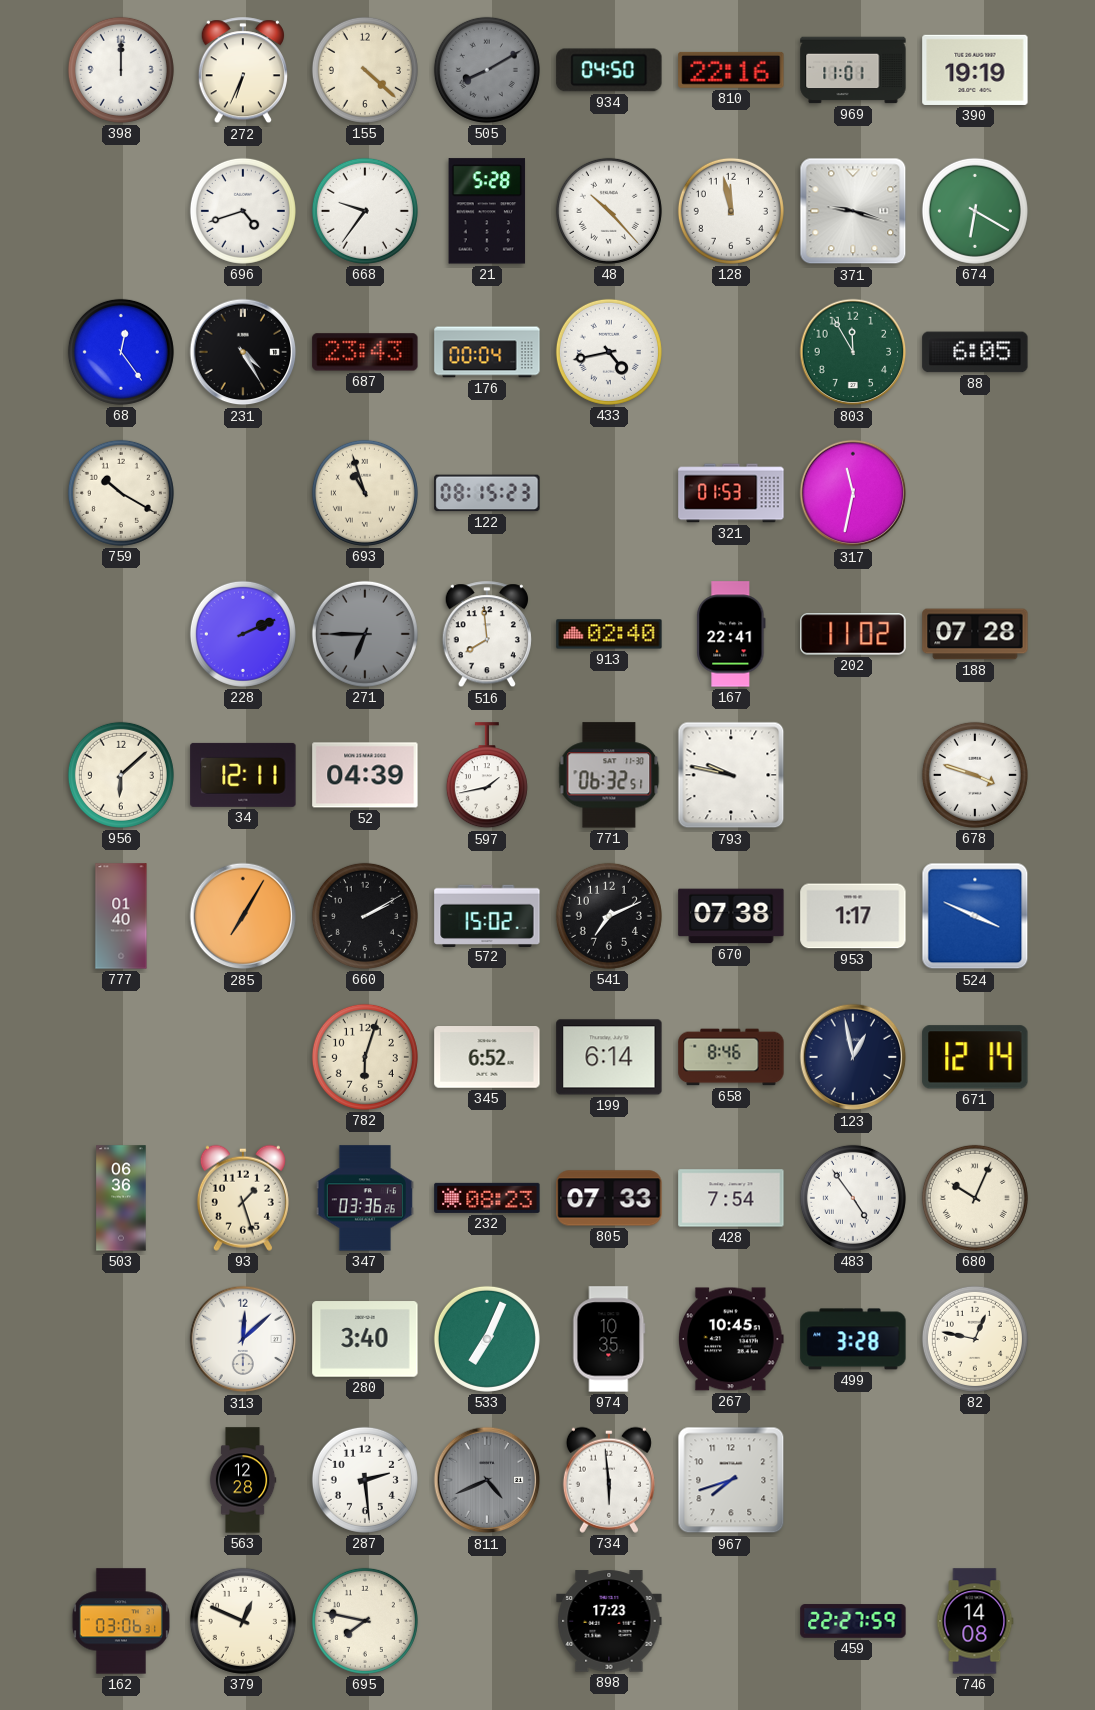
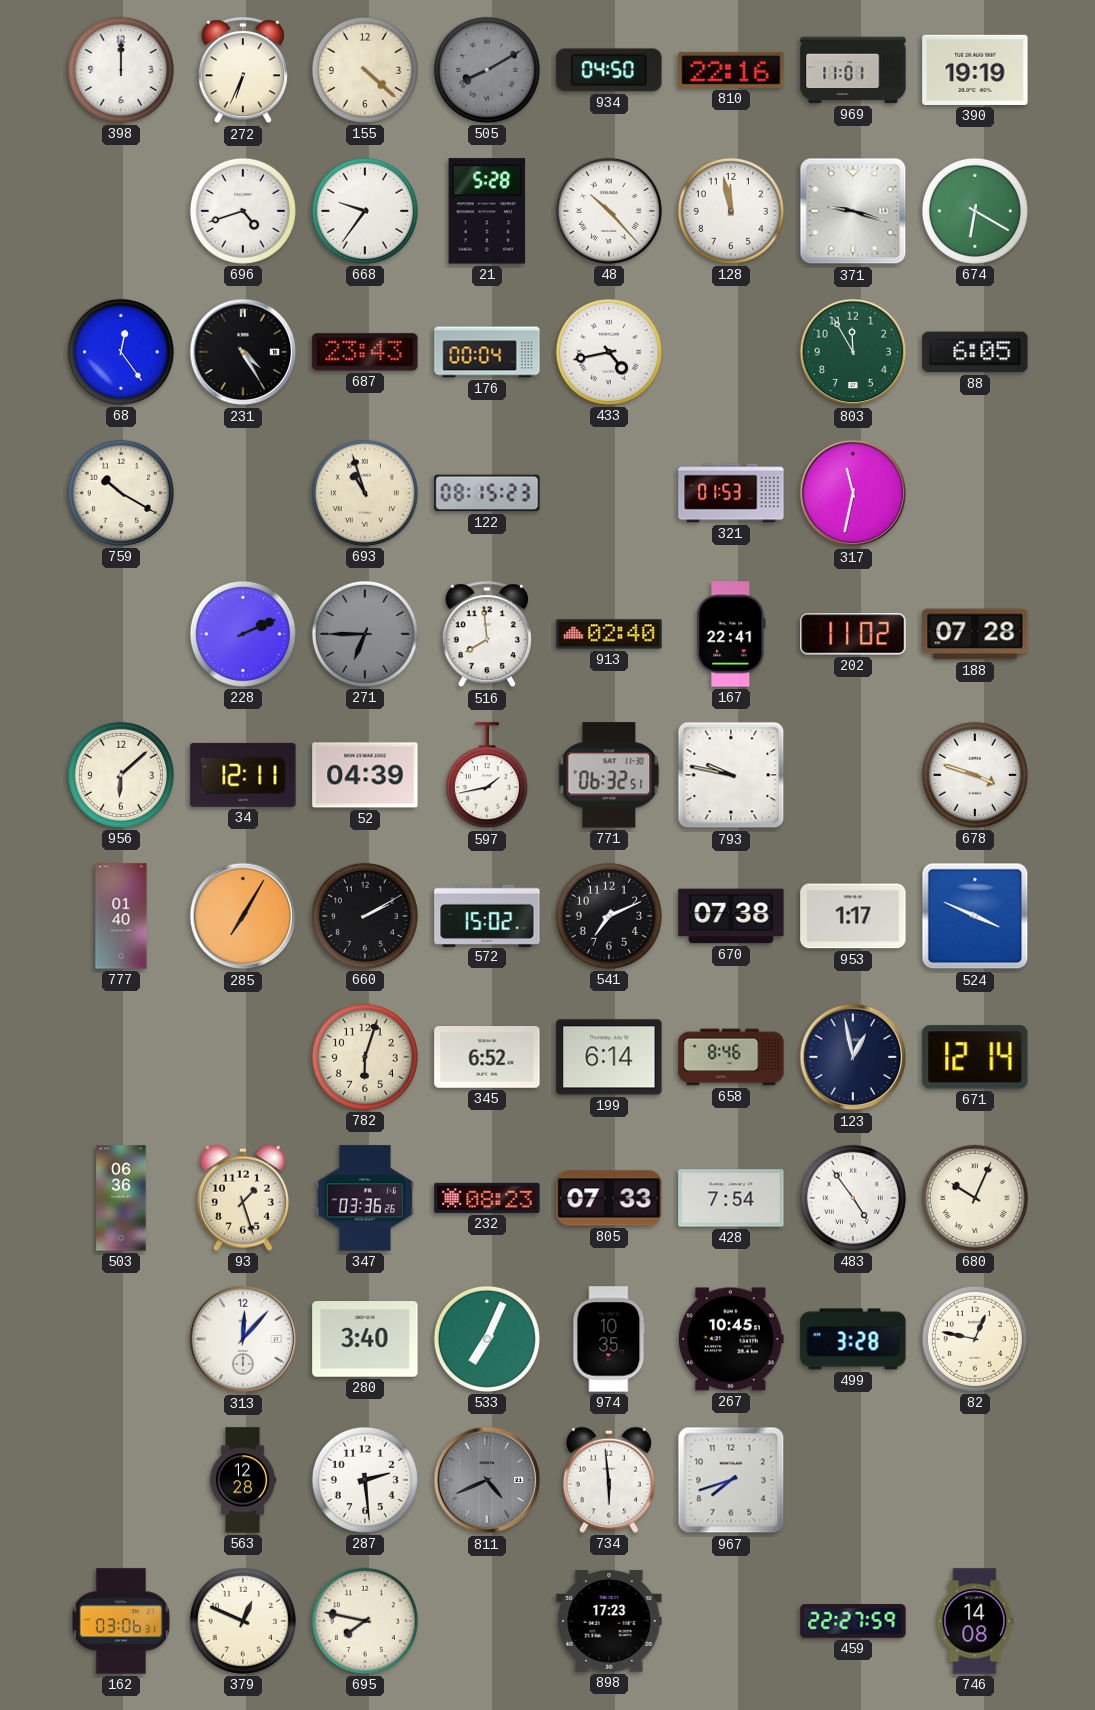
313: 12:08 -> 12:07
